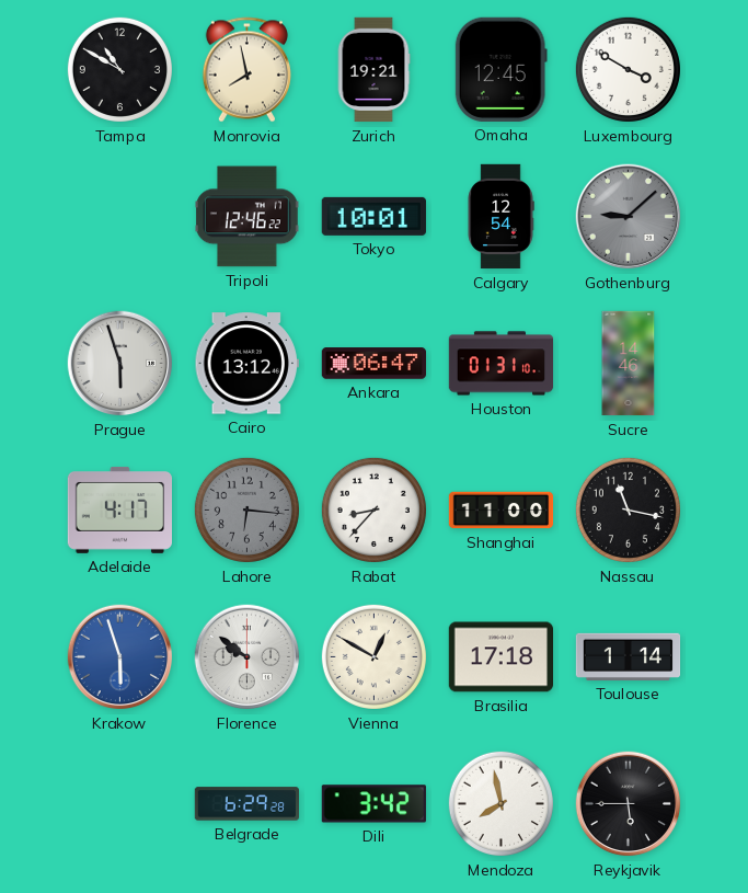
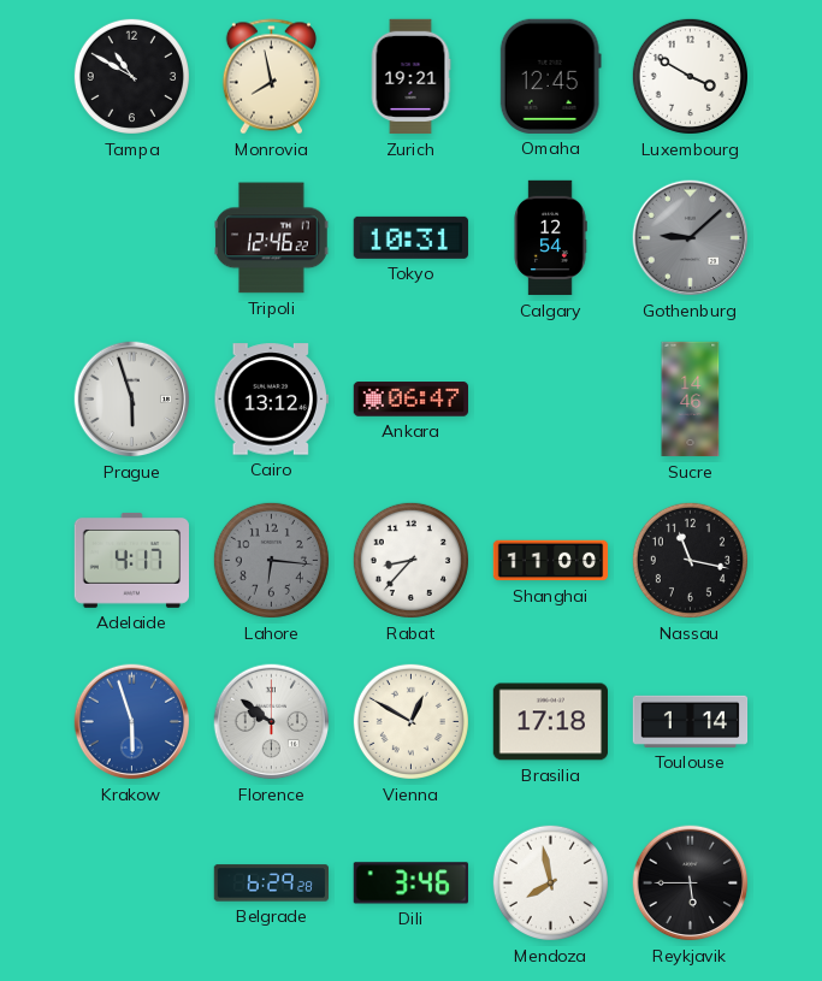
Tokyo: 10:01 -> 10:31
Houston: 01:31 -> none
Dili: 3:42 -> 3:46
